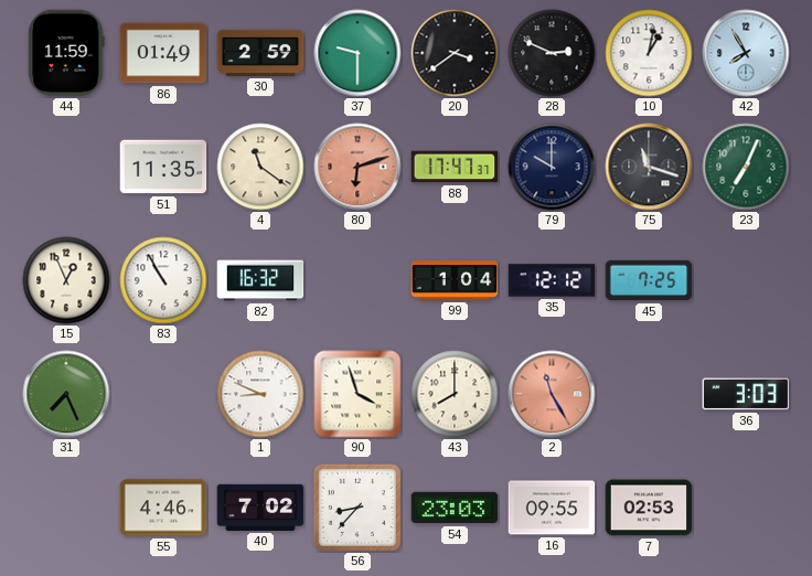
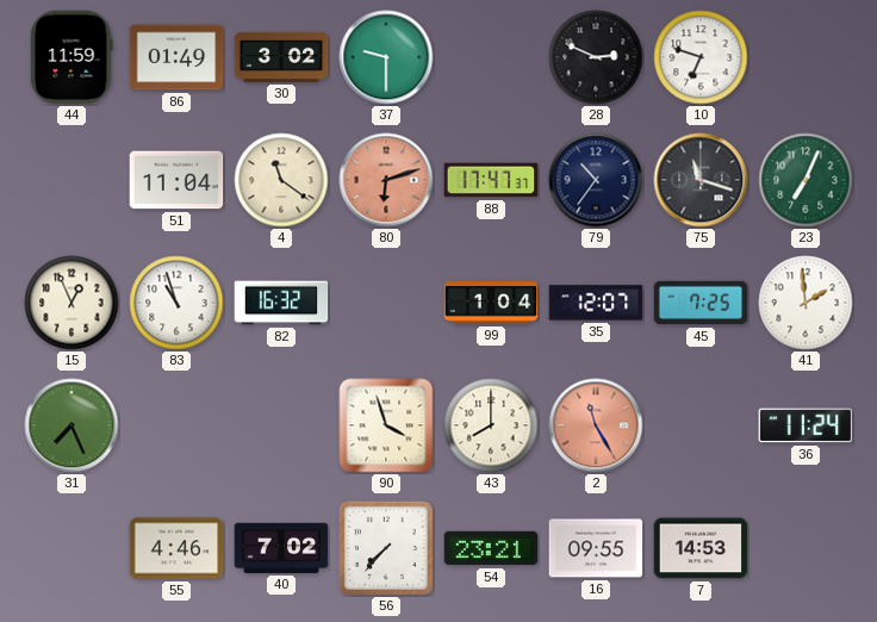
30: 2:59 -> 3:02
20: 3:39 -> none
10: 1:02 -> 6:48
42: 7:55 -> none
51: 11:35 -> 11:04
79: 10:00 -> 10:36
83: 10:55 -> 10:57
35: 12:12 -> 12:07
41: none -> 1:59
1: 8:49 -> none
36: 3:03 -> 11:24
56: 8:37 -> 7:37
54: 23:03 -> 23:21
7: 02:53 -> 14:53
